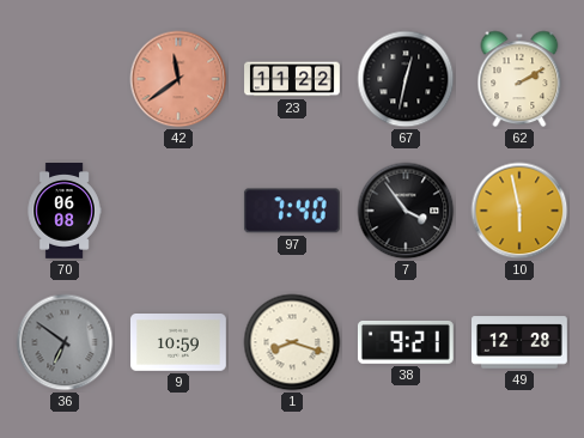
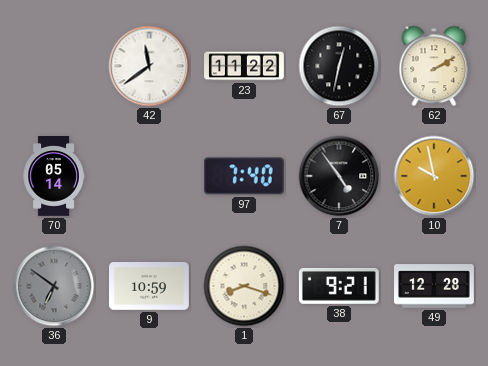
42 dial: salmon -> white
70: 06:08 -> 05:14
7: 3:54 -> 4:54
10: 5:58 -> 9:58
